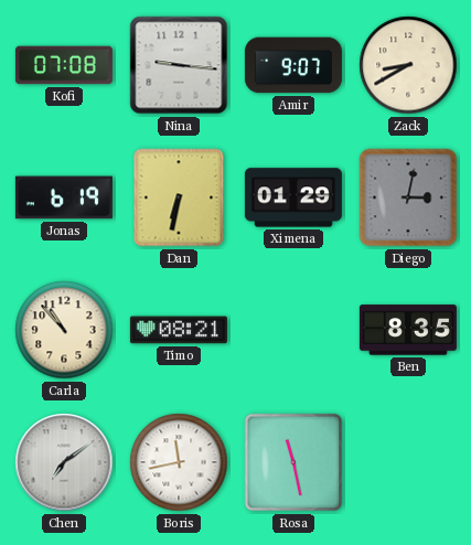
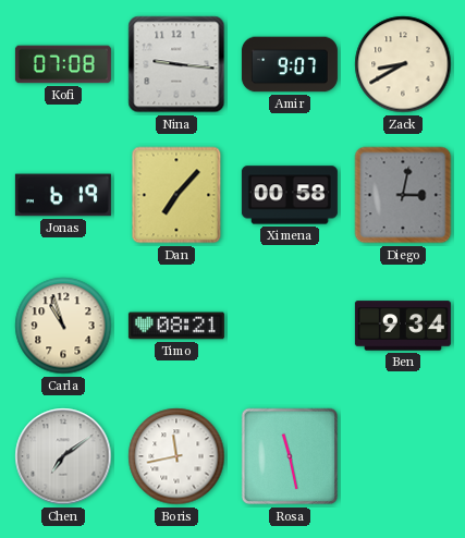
Dan: 6:32 -> 7:07
Ximena: 01:29 -> 00:58
Carla: 10:53 -> 10:57
Ben: 8:35 -> 9:34
